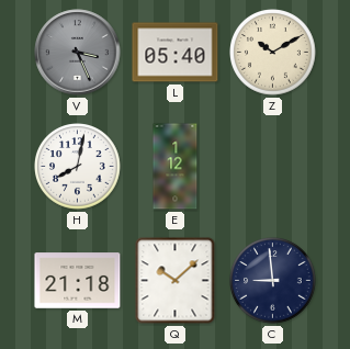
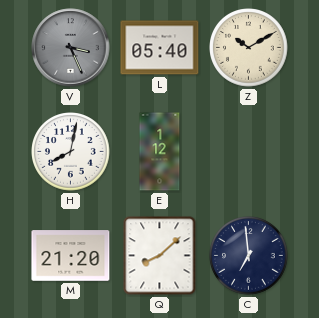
M: 21:18 -> 21:20
Q: 10:08 -> 8:08
C: 8:59 -> 6:59
